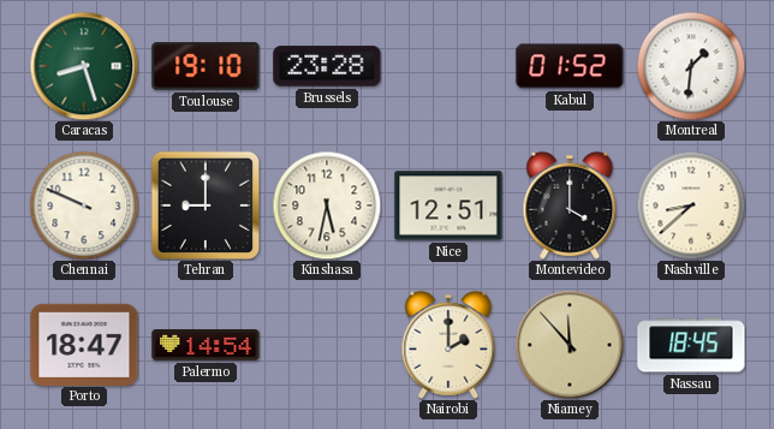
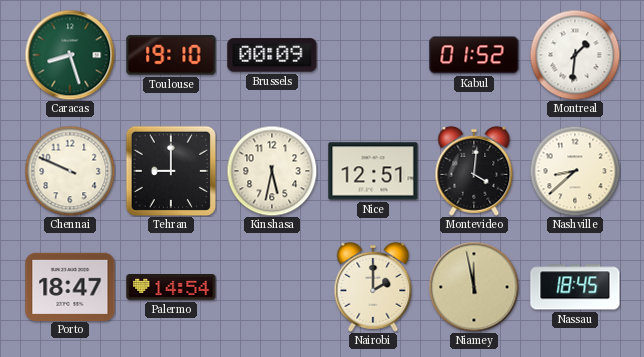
Brussels: 23:28 -> 00:09
Montevideo: 4:00 -> 4:01
Niamey: 11:53 -> 11:58
